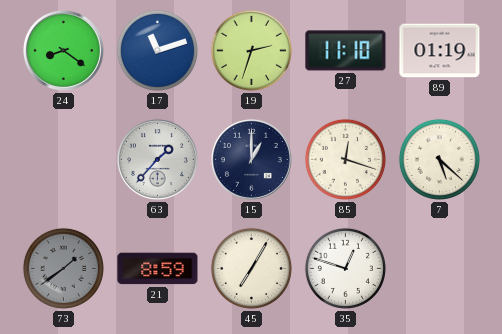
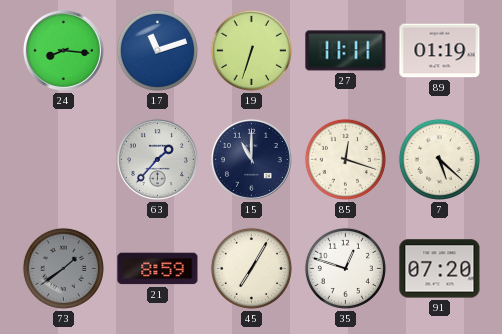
24: 8:21 -> 8:16
19: 2:33 -> 6:33
27: 11:10 -> 11:11
15: 1:00 -> 11:00
91: none -> 07:20
